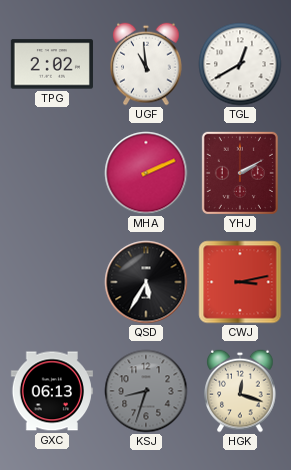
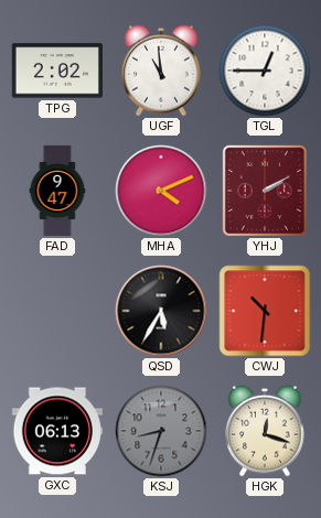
TGL: 12:40 -> 12:45
FAD: none -> 9:47
MHA: 2:11 -> 4:11
CWJ: 3:13 -> 10:31
